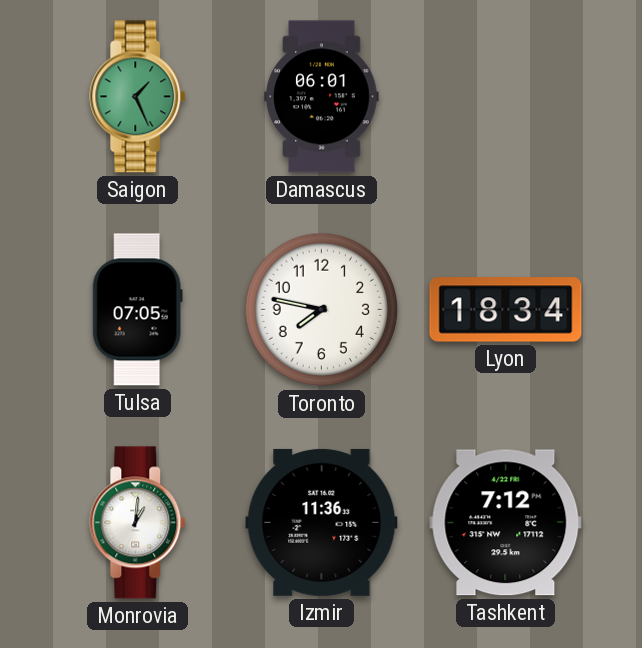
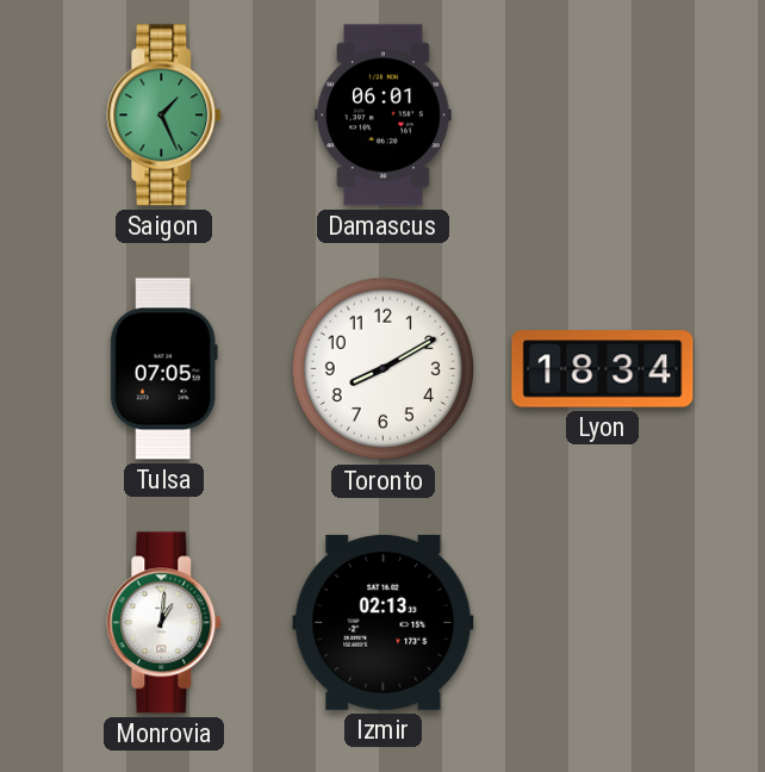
Toronto: 7:47 -> 8:10
Izmir: 11:36 -> 02:13
Tashkent: 7:12 -> none
